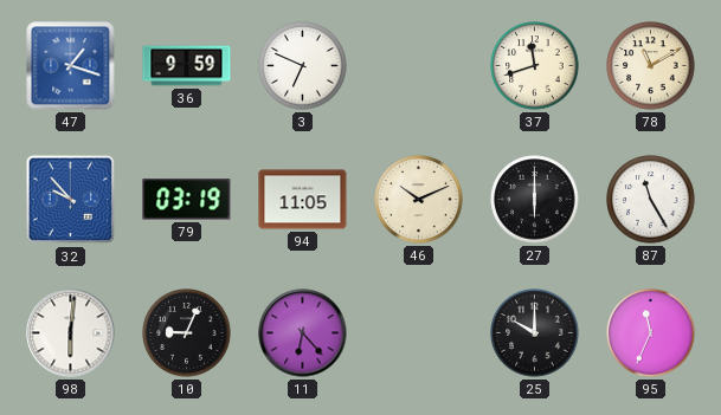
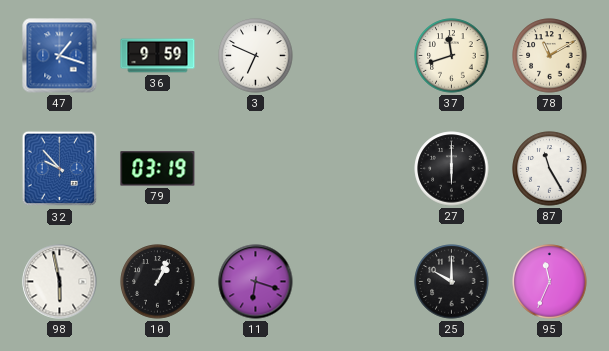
94: 11:05 -> none
46: 10:11 -> none
98: 6:01 -> 5:58
10: 9:04 -> 1:04
11: 6:23 -> 6:18
